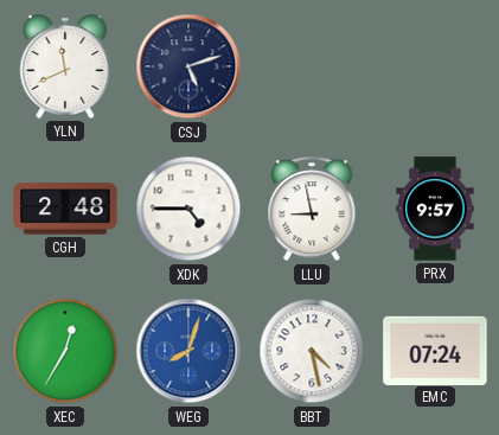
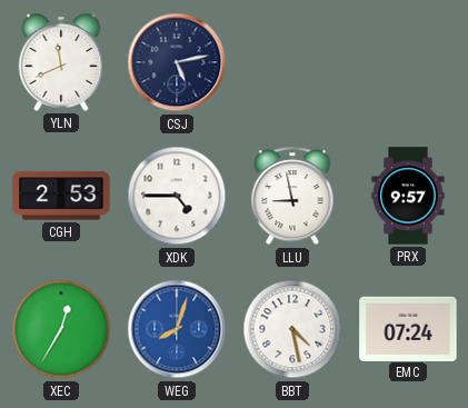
CSJ: 5:12 -> 5:13
CGH: 2:48 -> 2:53
